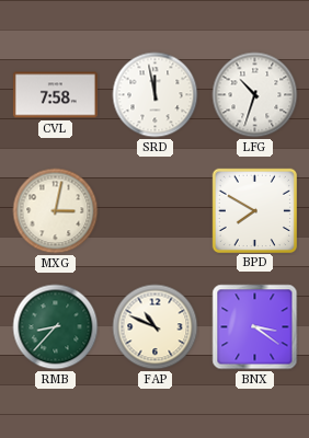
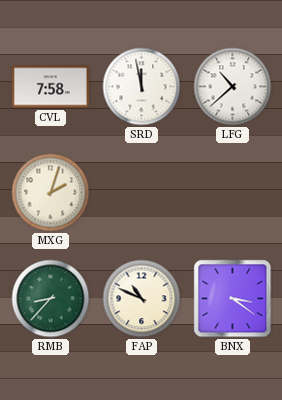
LFG: 10:33 -> 10:38
MXG: 3:02 -> 2:03
BPD: 7:50 -> none
